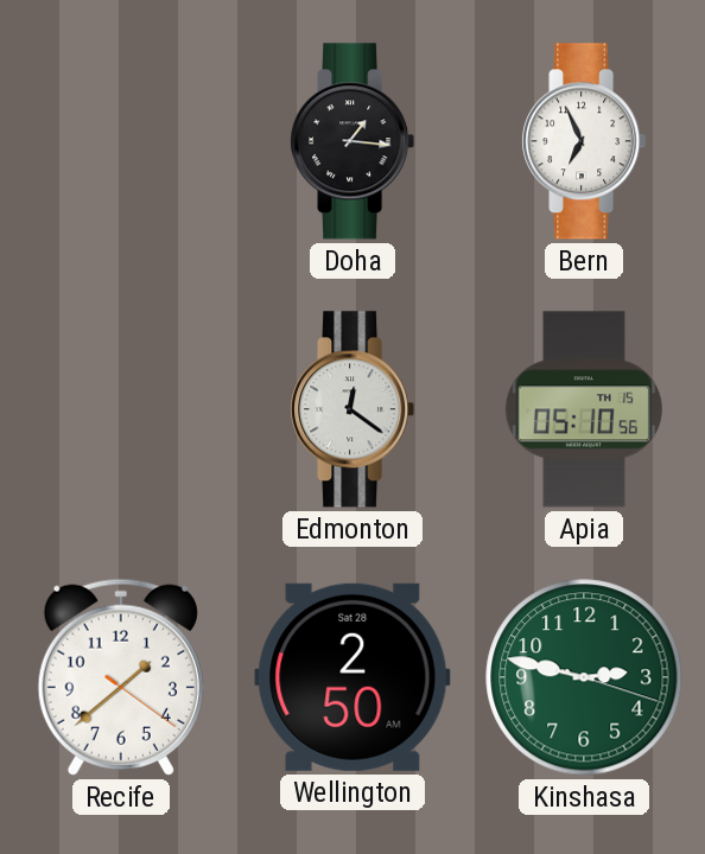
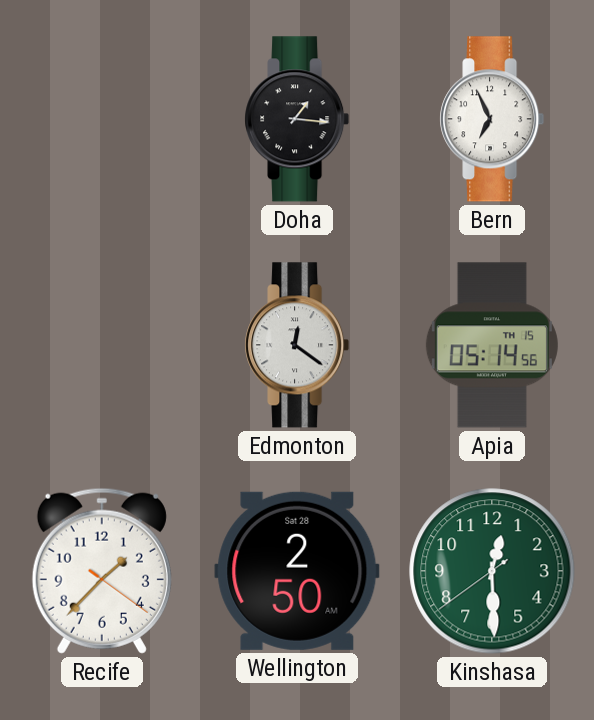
Apia: 05:10 -> 05:14
Recife: 1:38 -> 1:37
Kinshasa: 2:47 -> 12:29
